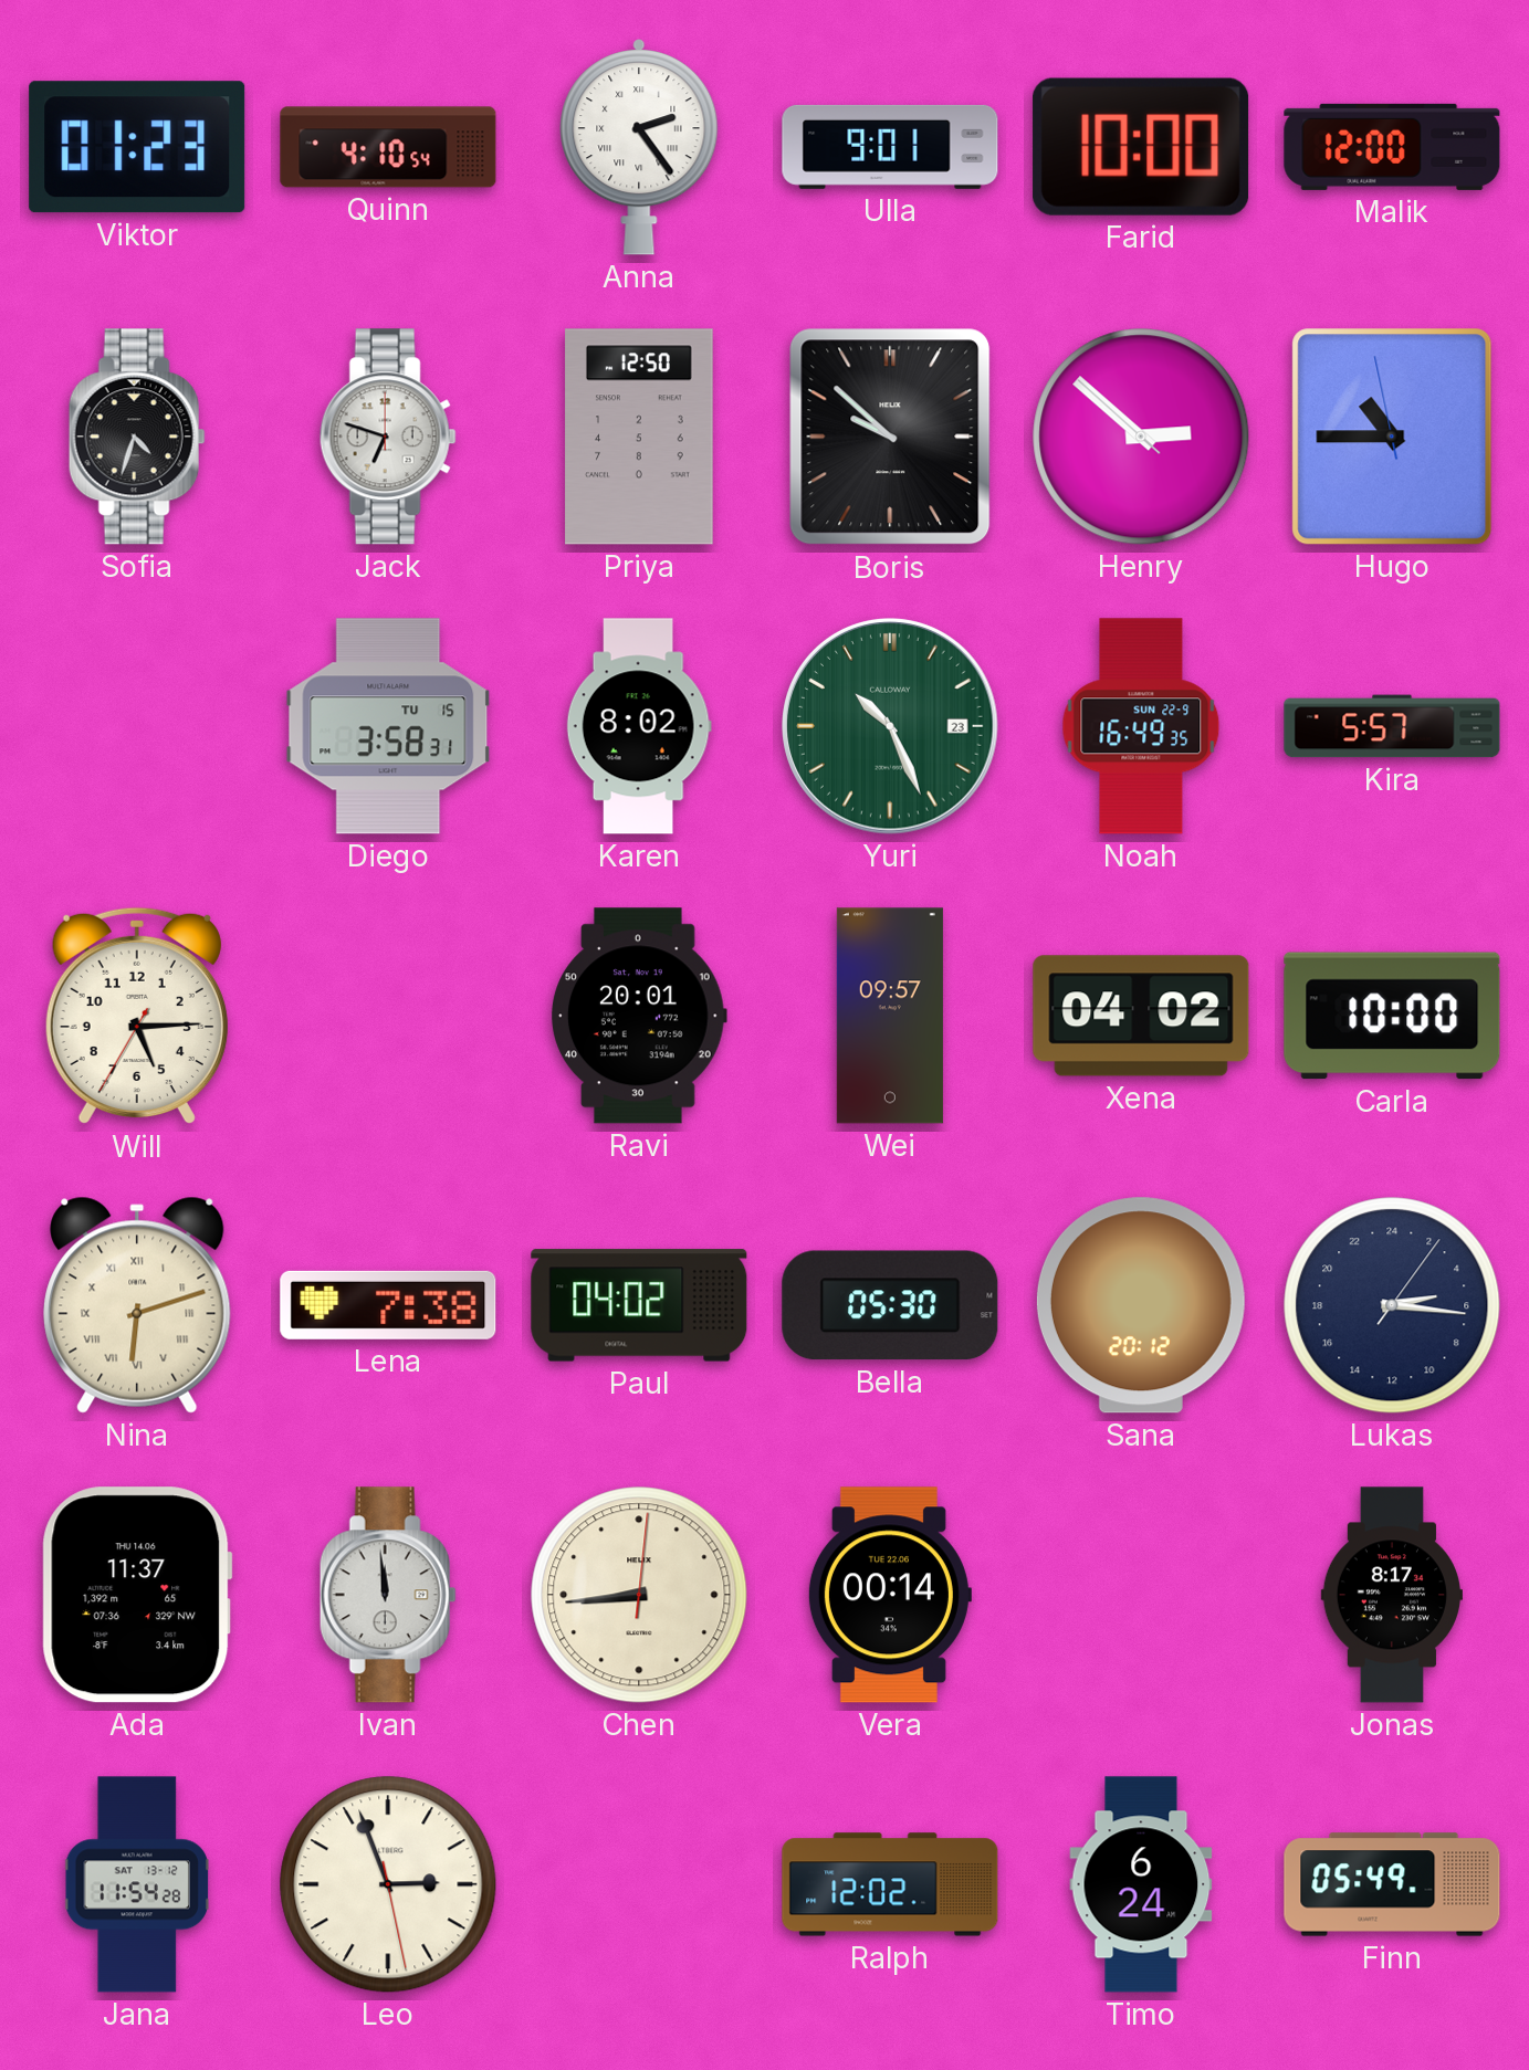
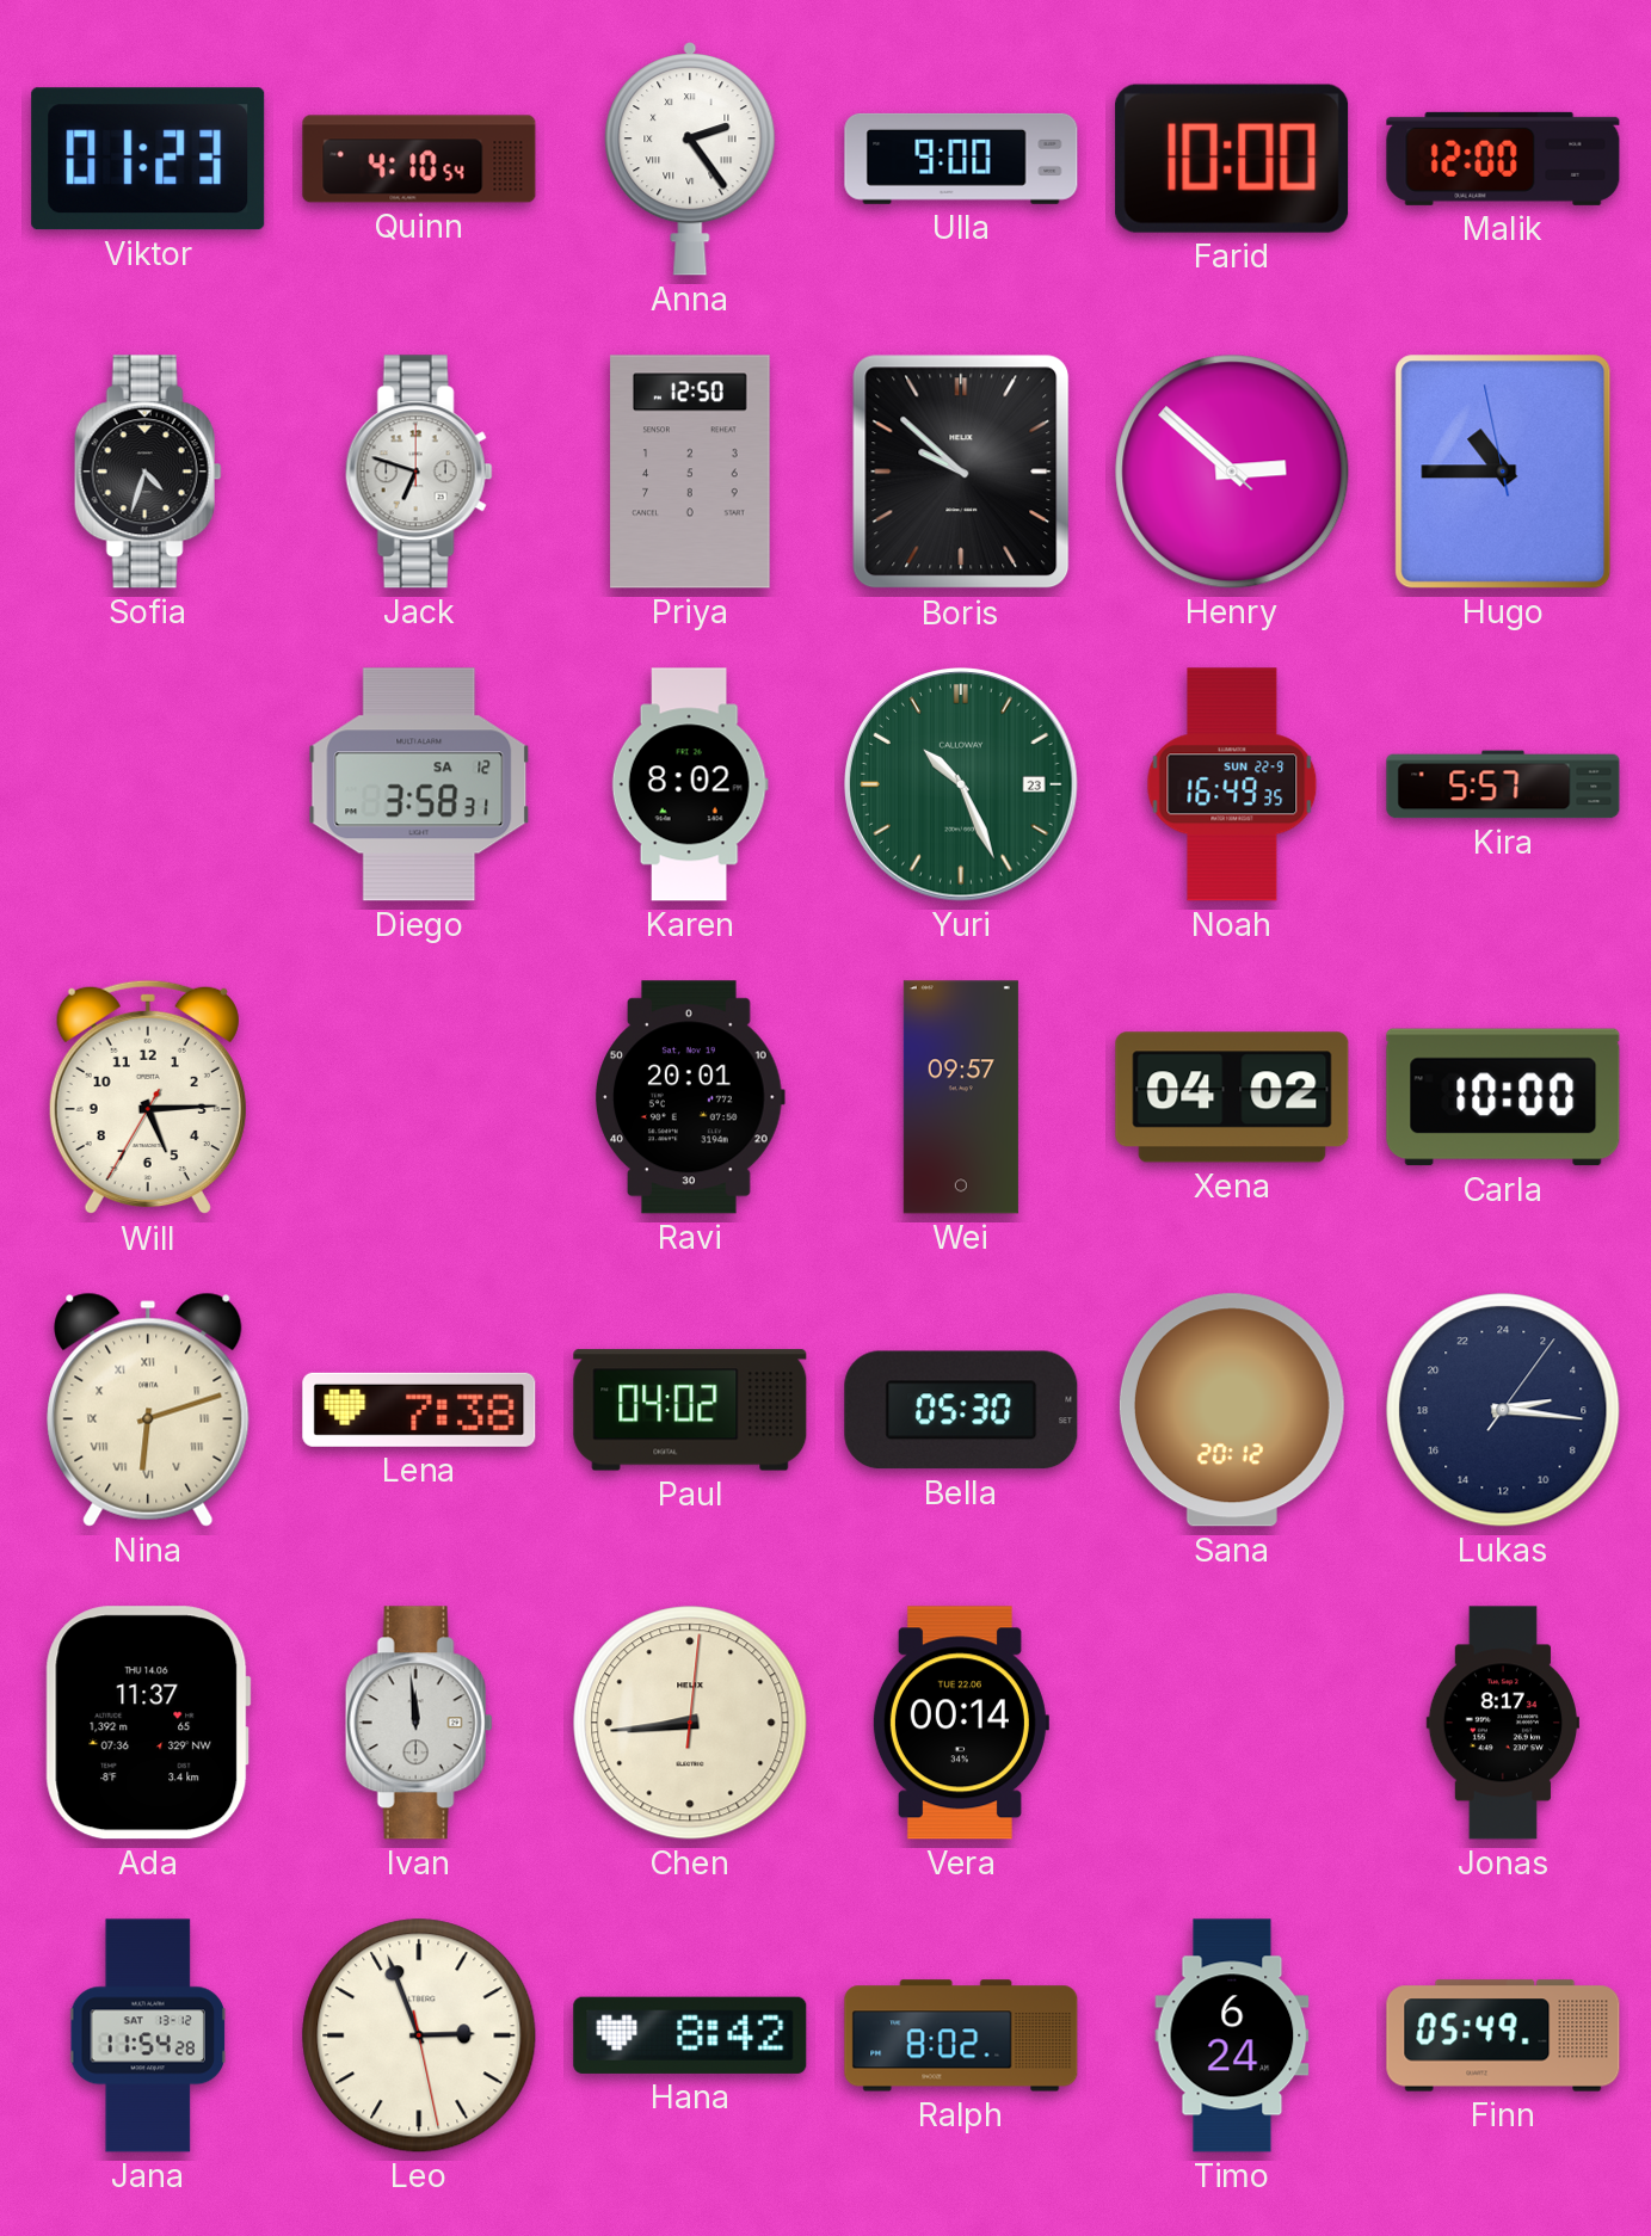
Ulla: 9:01 -> 9:00
Diego date: TU 15 -> SA 12
Hana: none -> 8:42
Ralph: 12:02 -> 8:02
